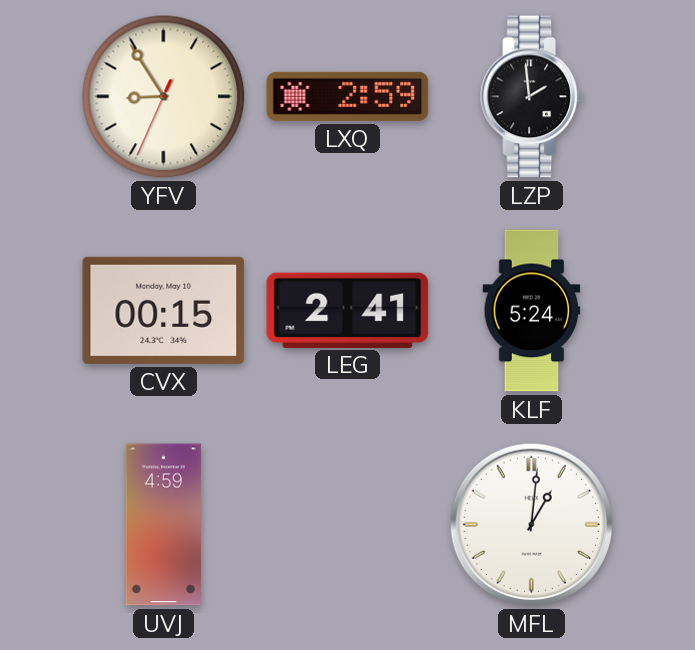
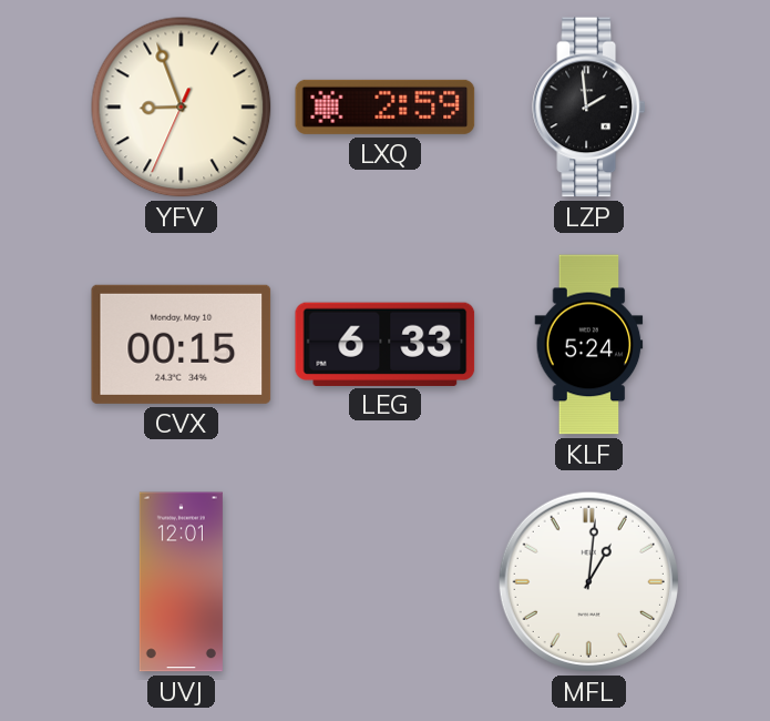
YFV: 8:54 -> 8:56
LEG: 2:41 -> 6:33
UVJ: 4:59 -> 12:01
